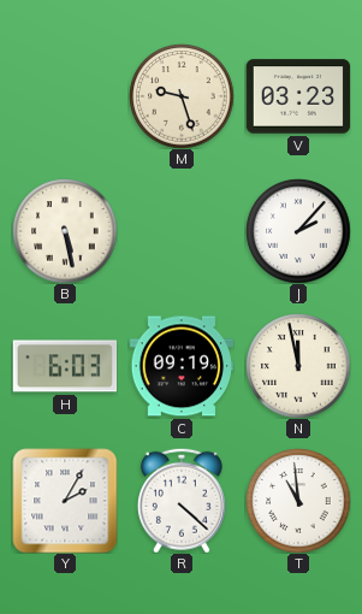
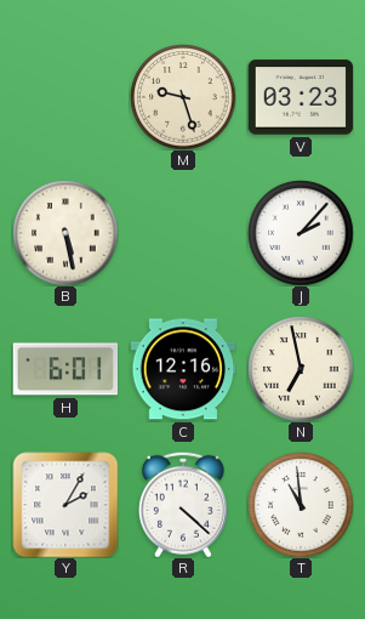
H: 6:03 -> 6:01
C: 09:19 -> 12:16
N: 11:58 -> 6:58
